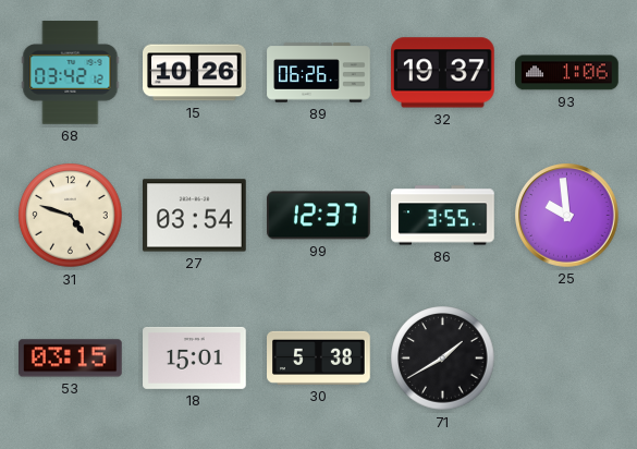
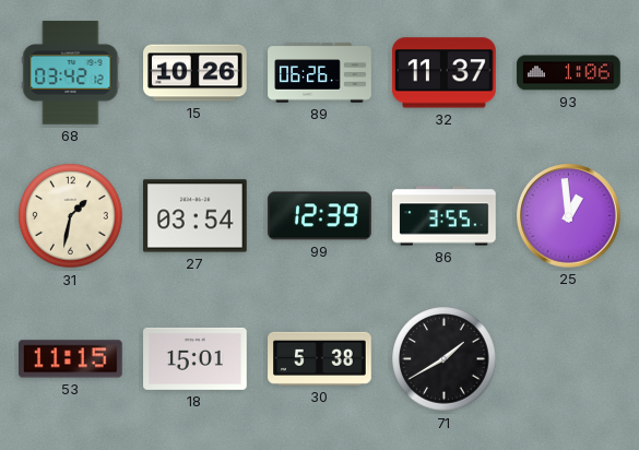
32: 19:37 -> 11:37
31: 4:48 -> 1:32
99: 12:37 -> 12:39
25: 9:59 -> 12:59
53: 03:15 -> 11:15
